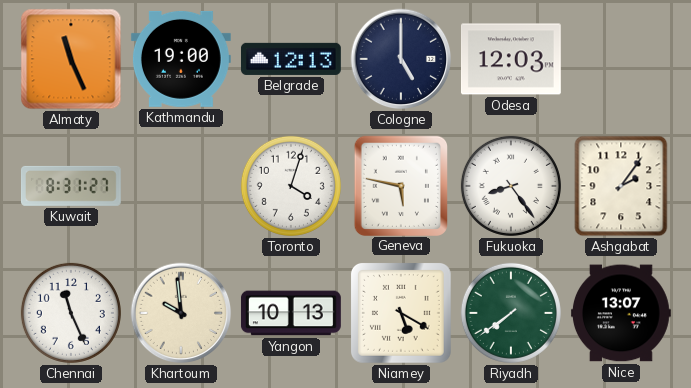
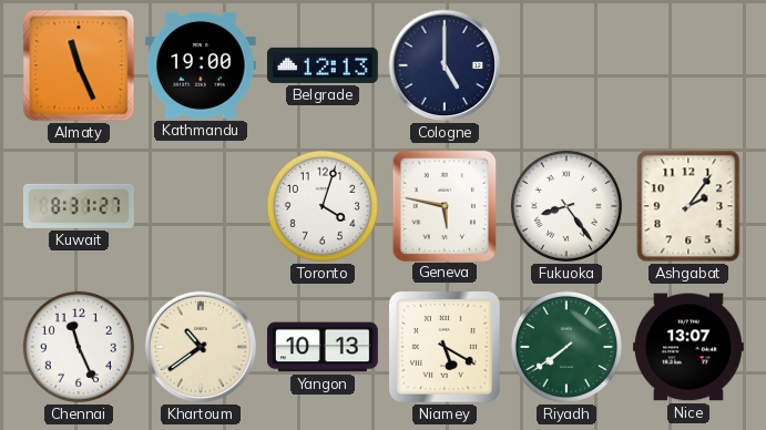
Odesa: 12:03 -> none
Khartoum: 9:59 -> 10:39
